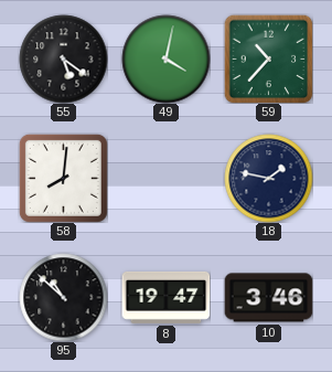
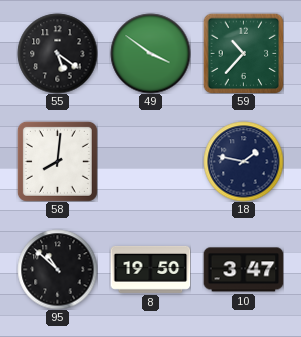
49: 4:02 -> 3:51
8: 19:47 -> 19:50
10: 3:46 -> 3:47
